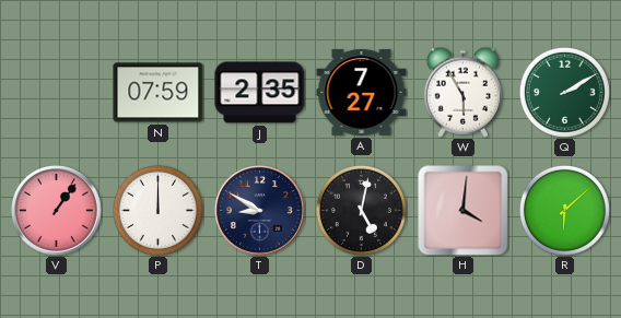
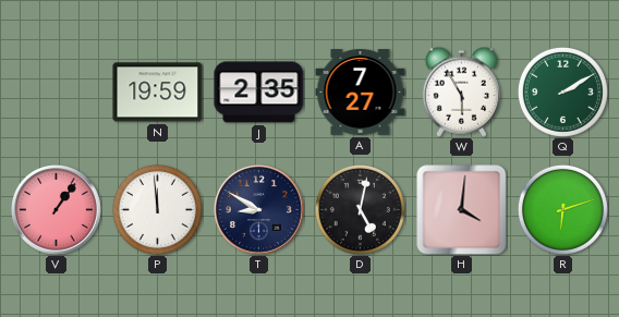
N: 07:59 -> 19:59
P: 12:00 -> 11:59
R: 6:08 -> 6:12
